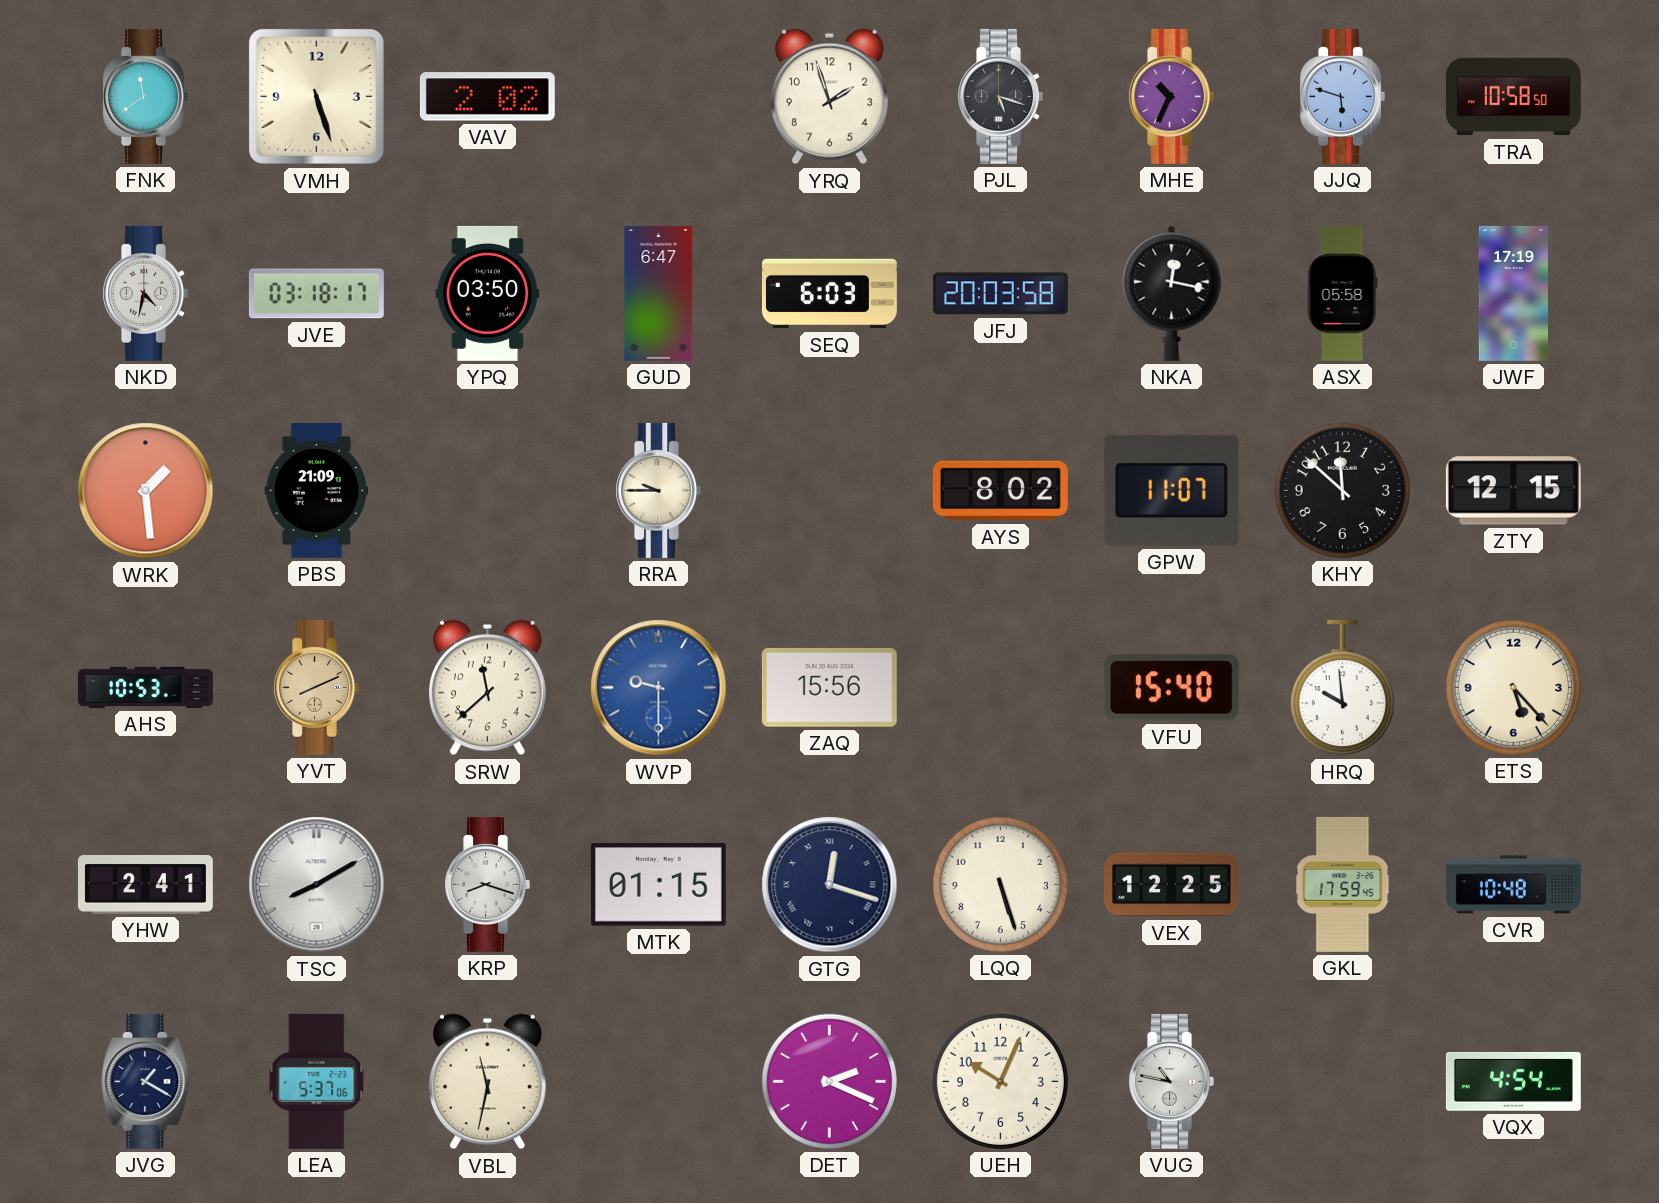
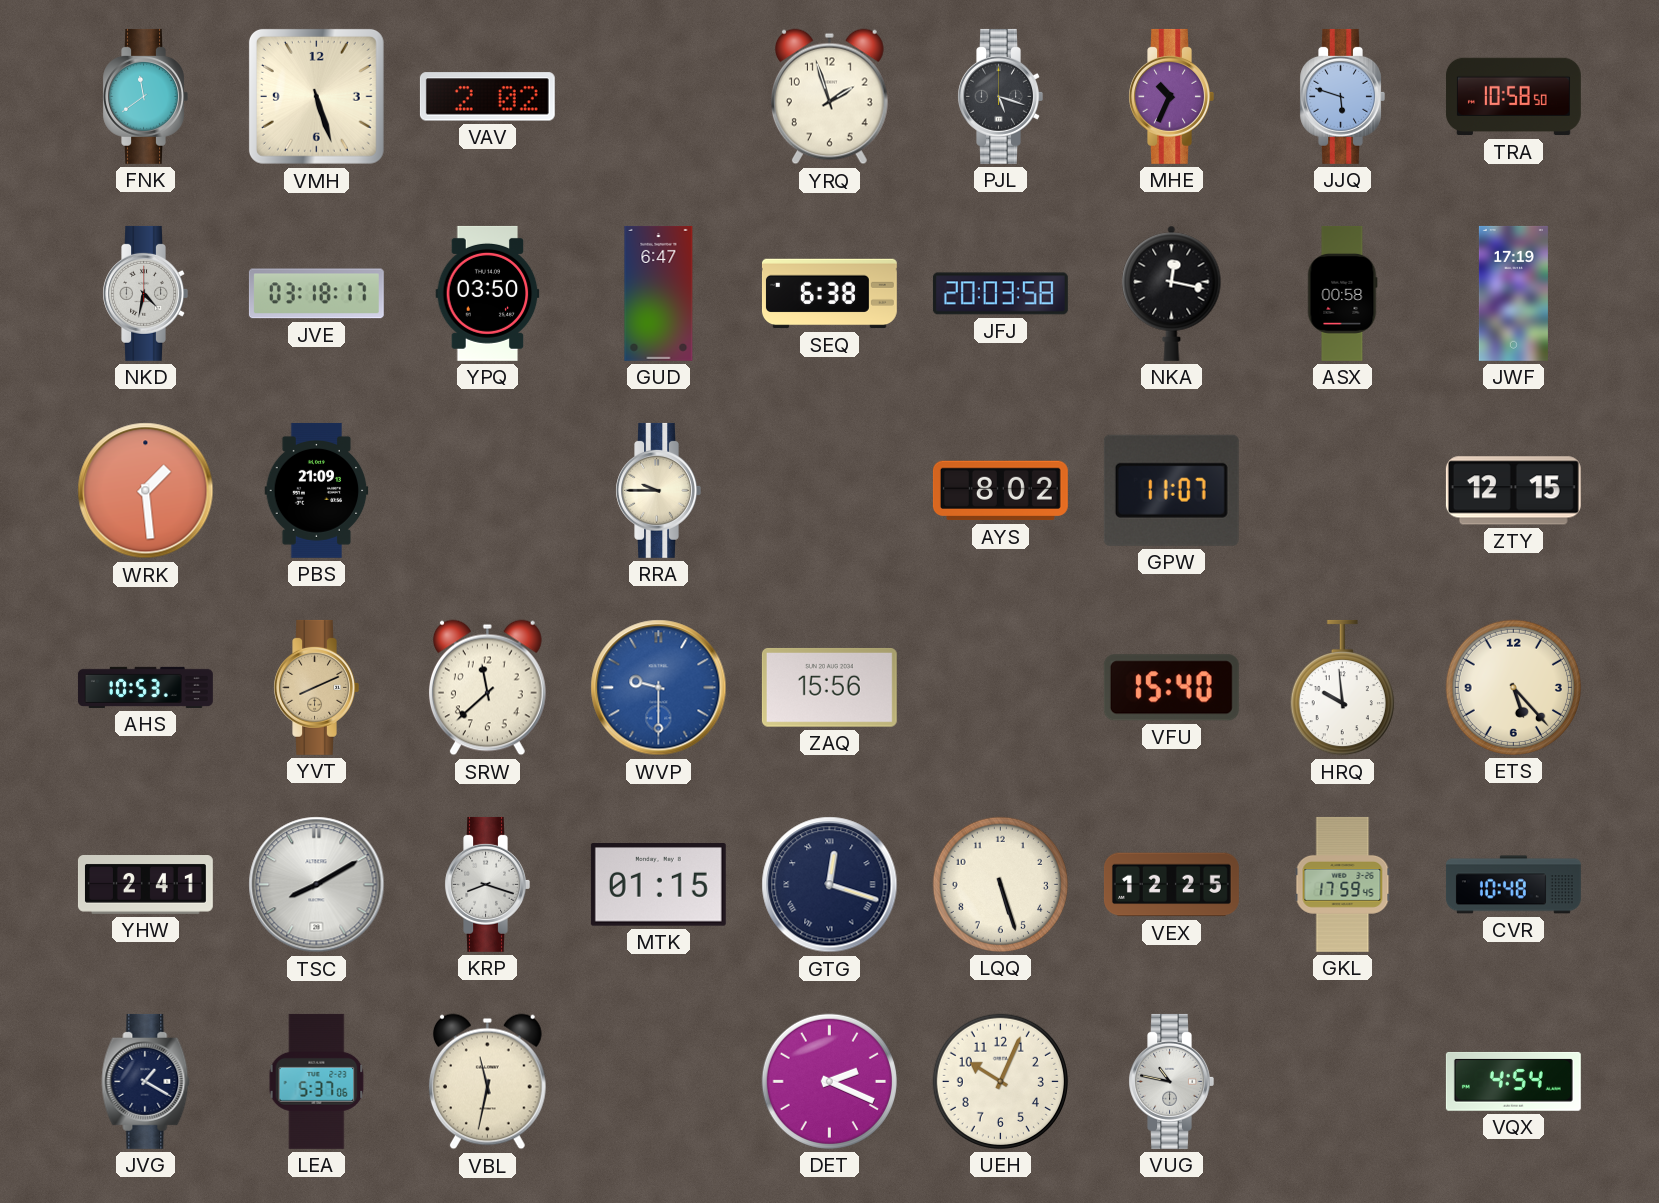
SEQ: 6:03 -> 6:38
ASX: 05:58 -> 00:58
KHY: 11:52 -> none
